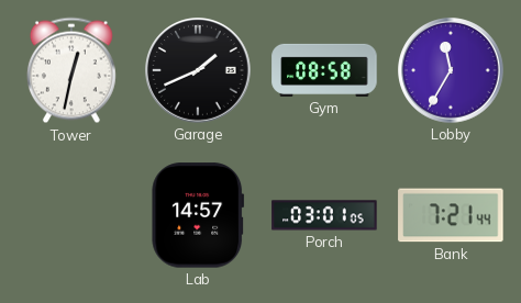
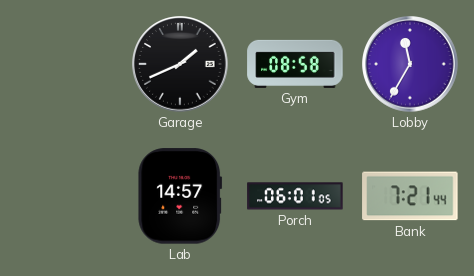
Tower: 12:32 -> none
Porch: 03:01 -> 06:01
